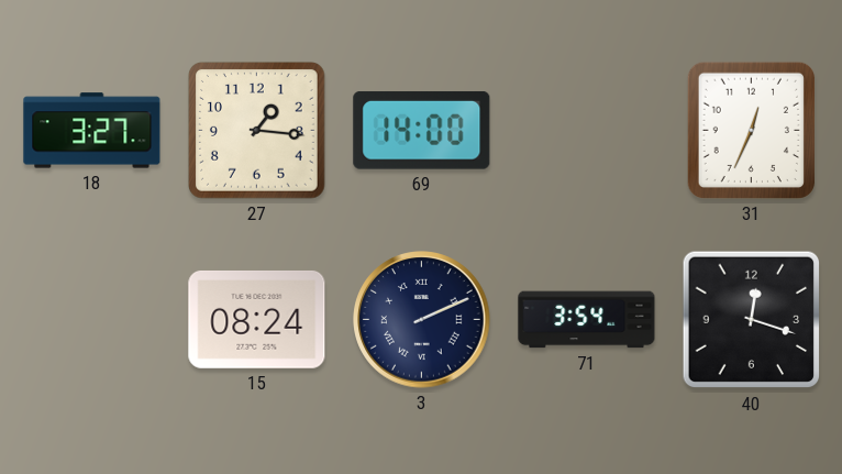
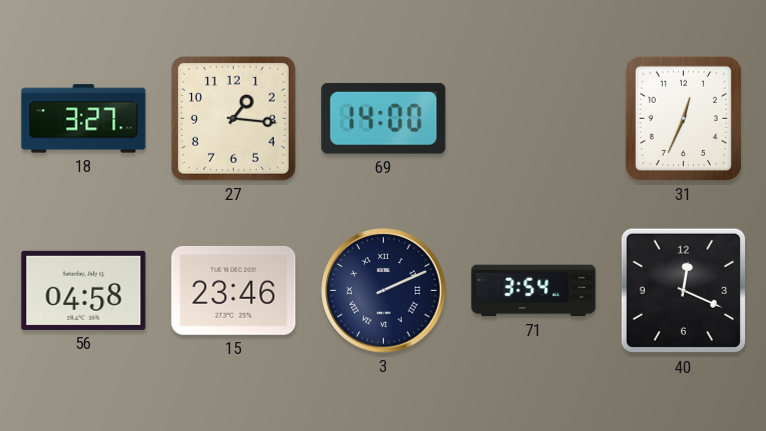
56: none -> 04:58
15: 08:24 -> 23:46
40: 12:18 -> 12:19
